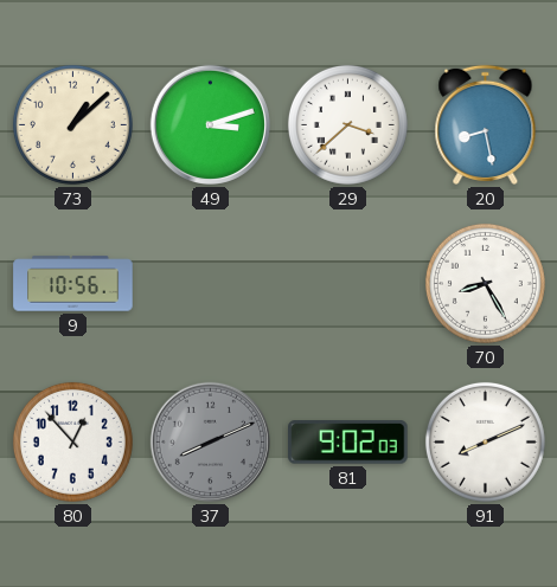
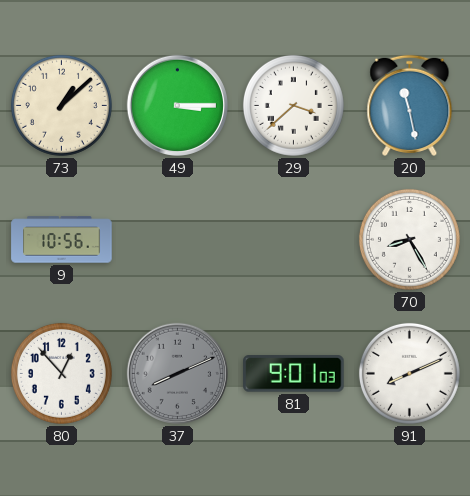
49: 3:12 -> 3:15
20: 8:28 -> 11:28
81: 9:02 -> 9:01
